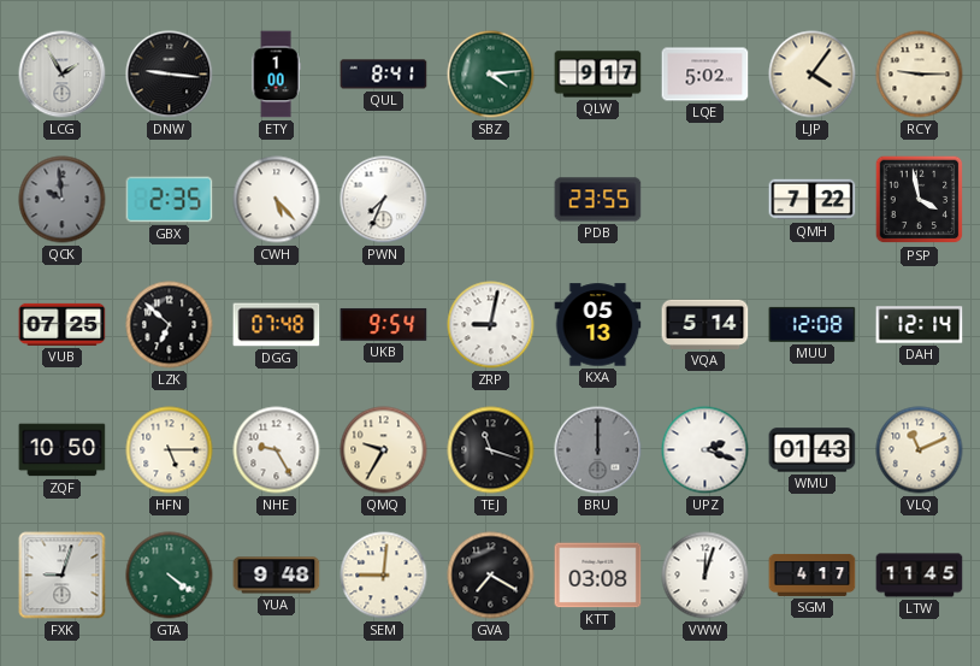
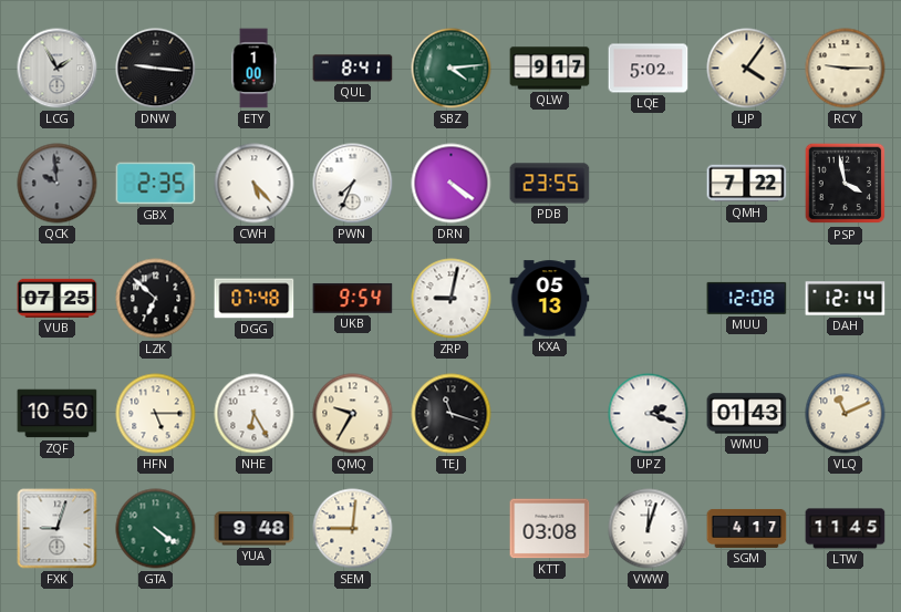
DRN: none -> 4:21
VQA: 5:14 -> none
NHE: 9:25 -> 6:25
BRU: 12:00 -> none
GVA: 7:20 -> none
